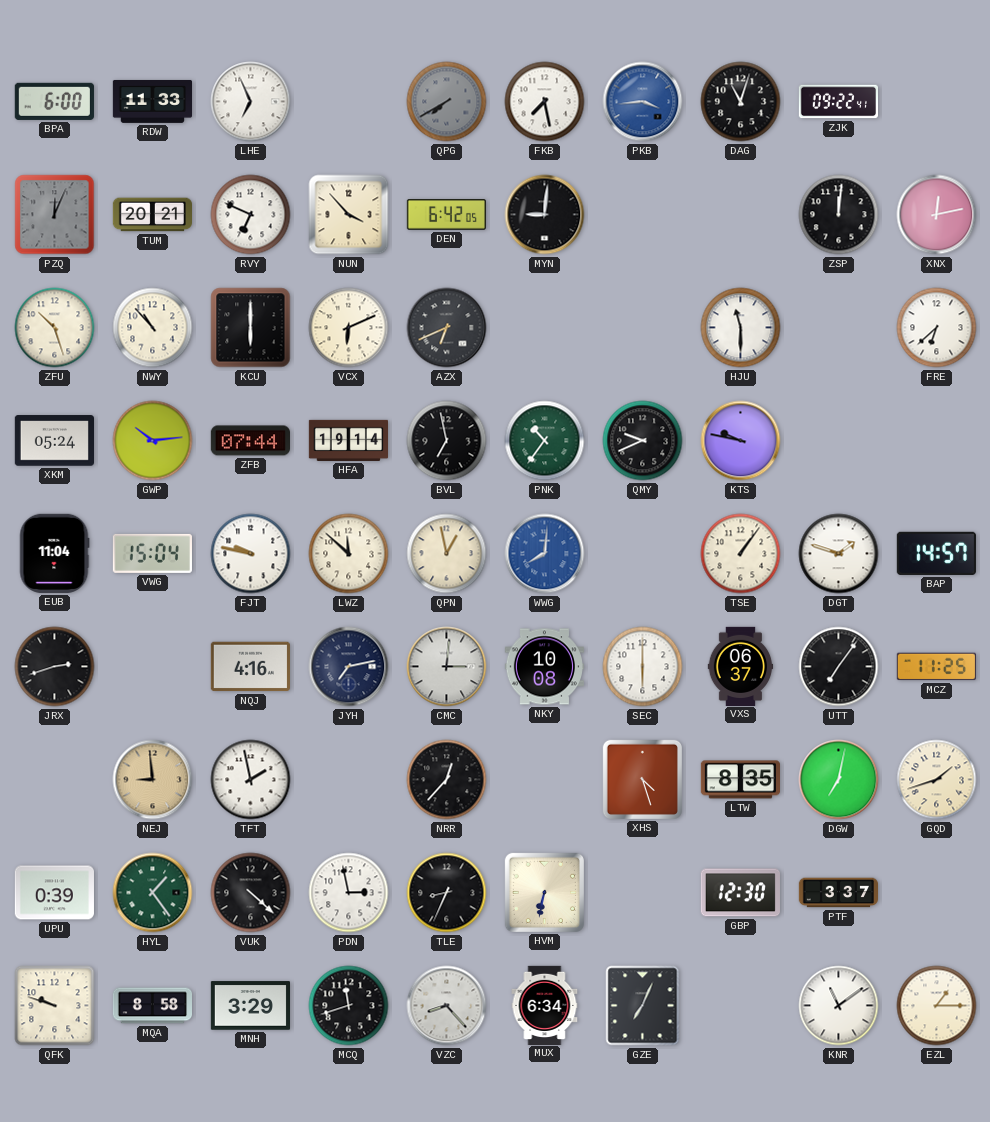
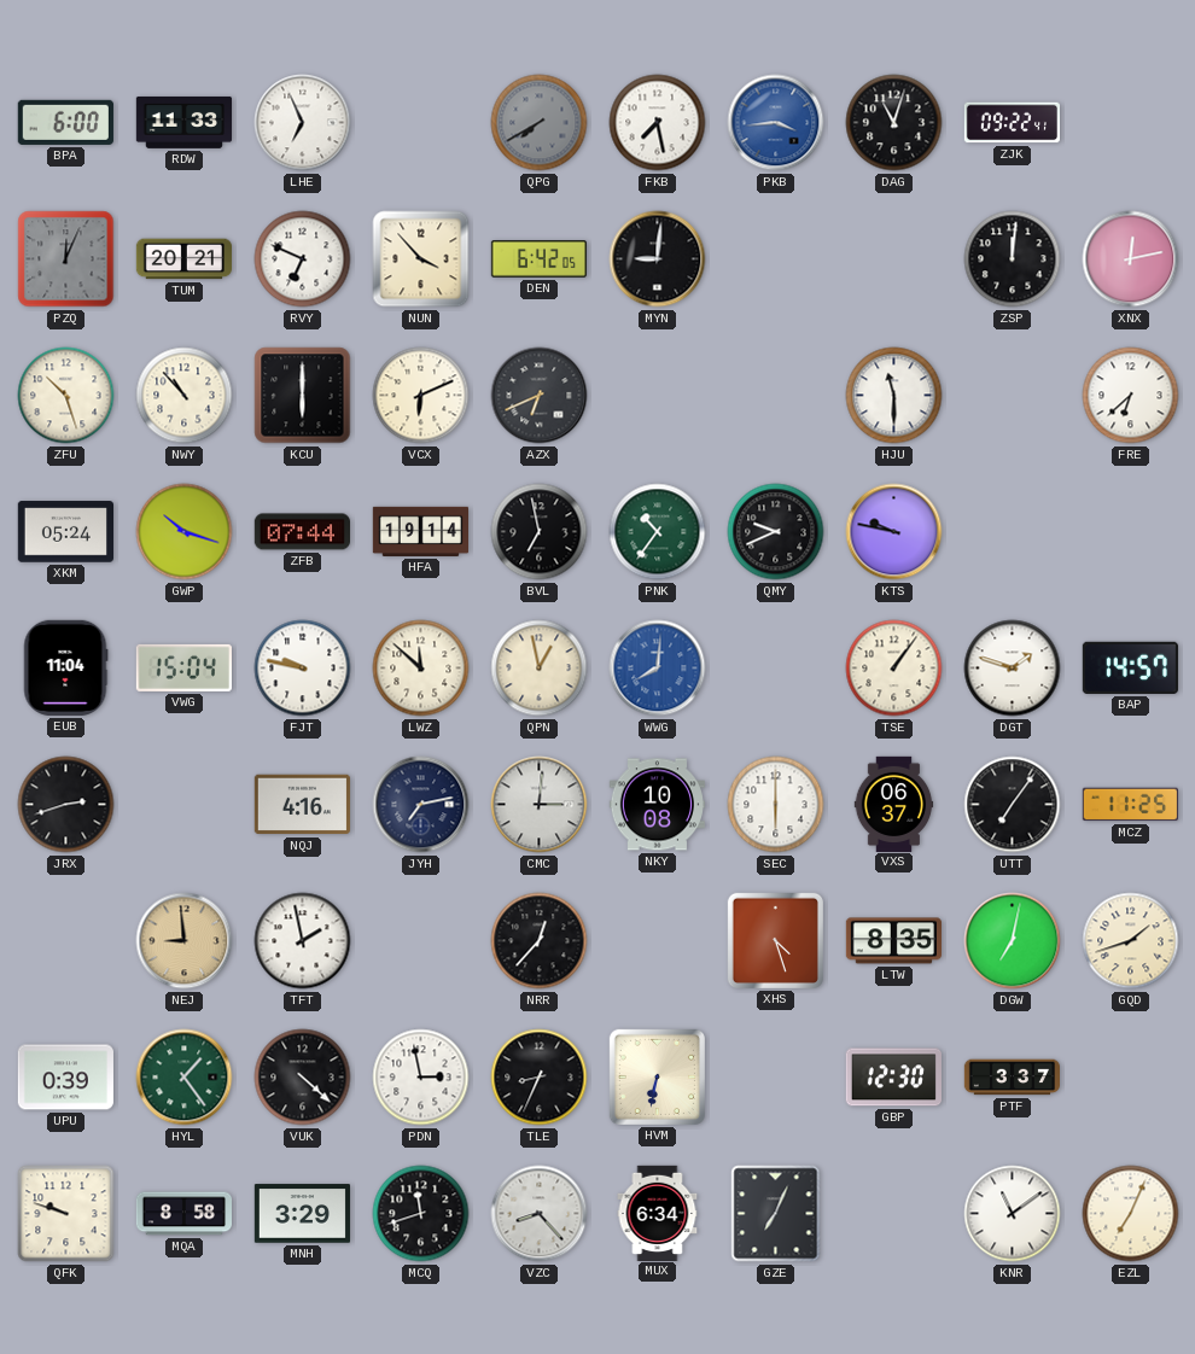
GWP: 10:14 -> 10:18
EZL: 1:15 -> 7:04
